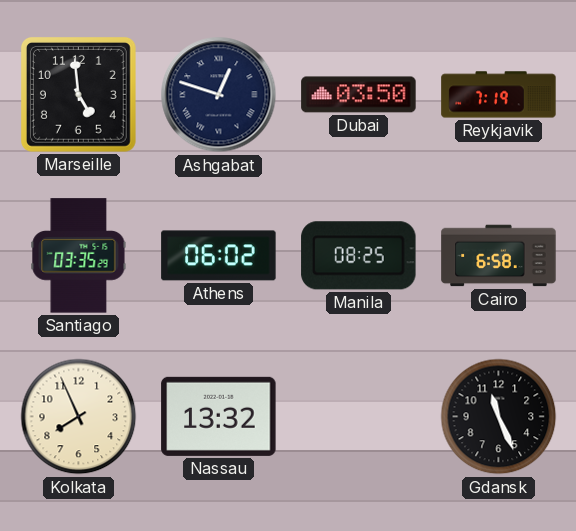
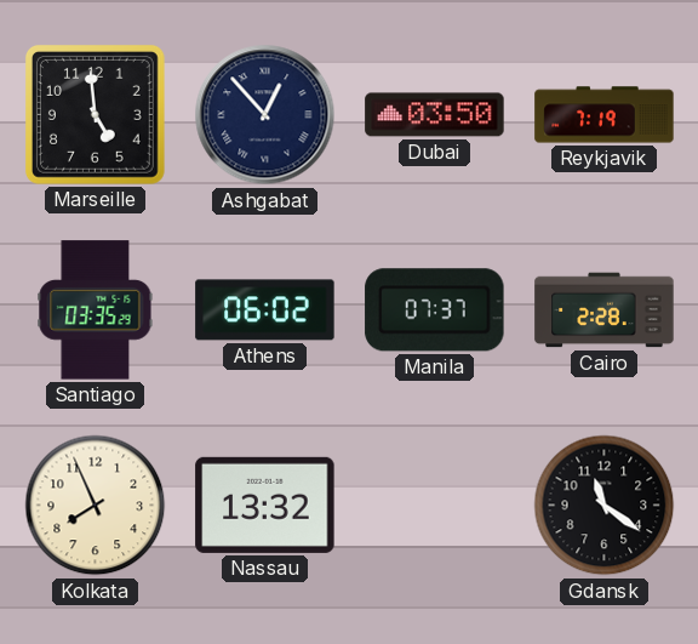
Ashgabat: 12:48 -> 12:53
Manila: 08:25 -> 07:37
Cairo: 6:58 -> 2:28
Gdansk: 11:26 -> 11:21
